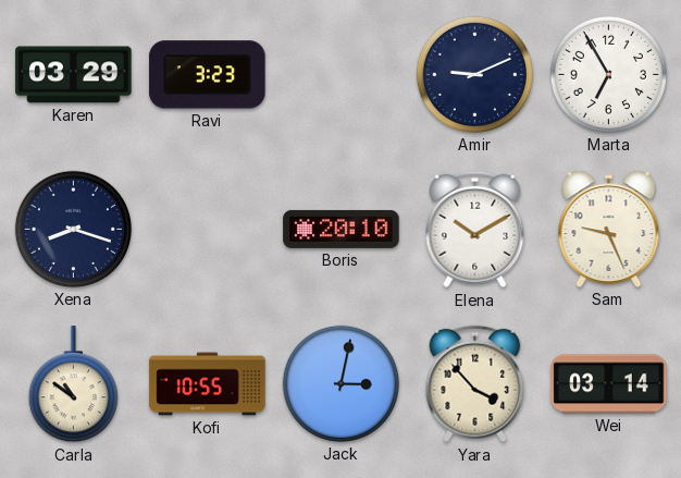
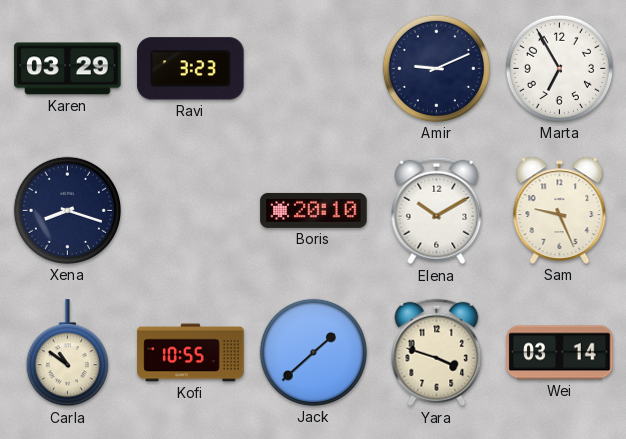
Jack: 3:02 -> 1:38
Yara: 3:53 -> 3:48
